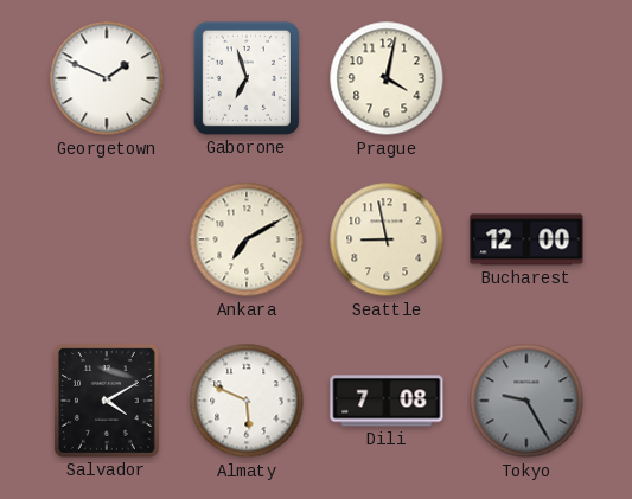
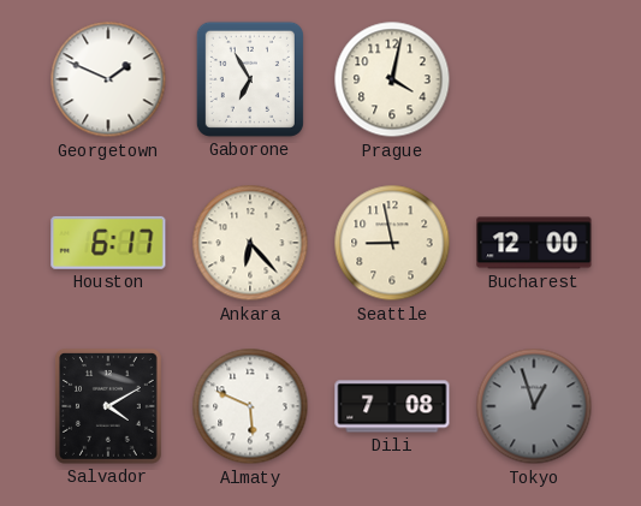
Gaborone: 6:57 -> 6:55
Houston: none -> 6:17
Ankara: 7:10 -> 6:23
Tokyo: 9:25 -> 12:57
